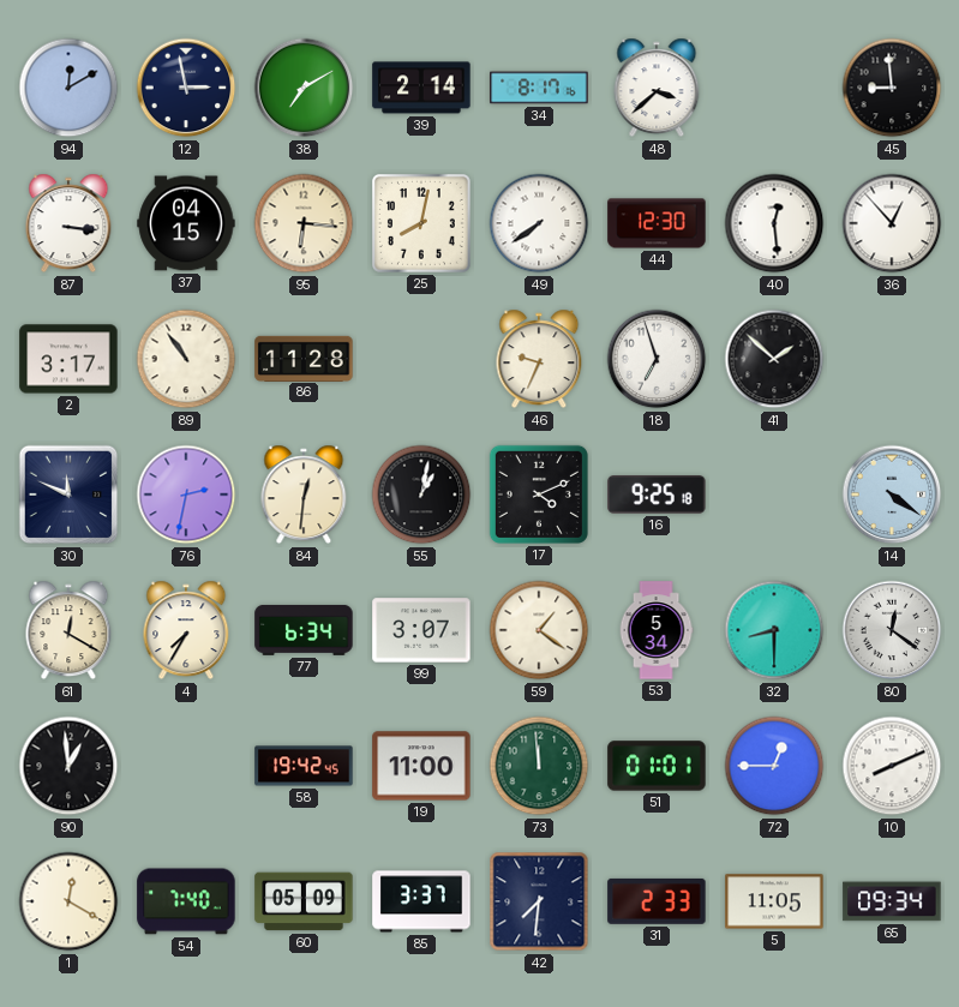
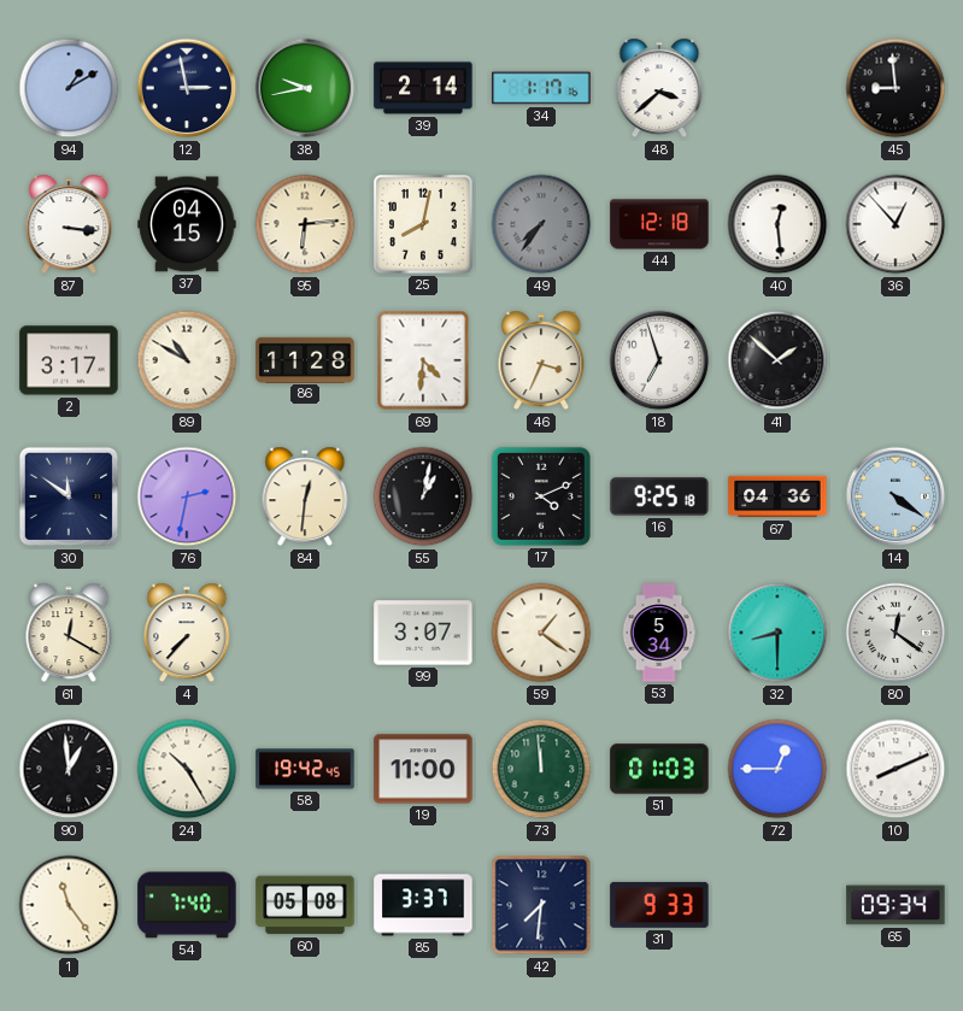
94: 12:10 -> 1:10
38: 7:10 -> 9:43
34: 8:17 -> 1:17
95: 6:16 -> 6:14
49: 7:39 -> 7:36
49 dial: white -> grey
44: 12:30 -> 12:18
89: 10:54 -> 10:50
69: none -> 4:31
46: 9:34 -> 3:34
30: 11:49 -> 11:51
67: none -> 04:36
4: 7:35 -> 7:37
77: 6:34 -> none
24: none -> 10:25
51: 01:01 -> 01:03
1: 12:20 -> 11:24
60: 05:09 -> 05:08
31: 2:33 -> 9:33
5: 11:05 -> none
